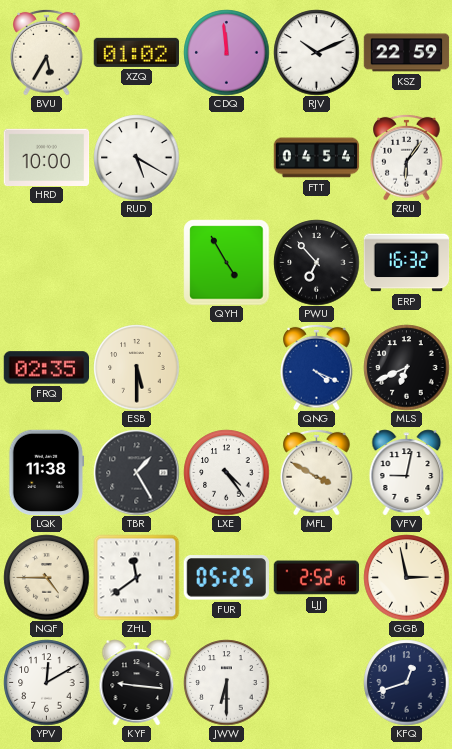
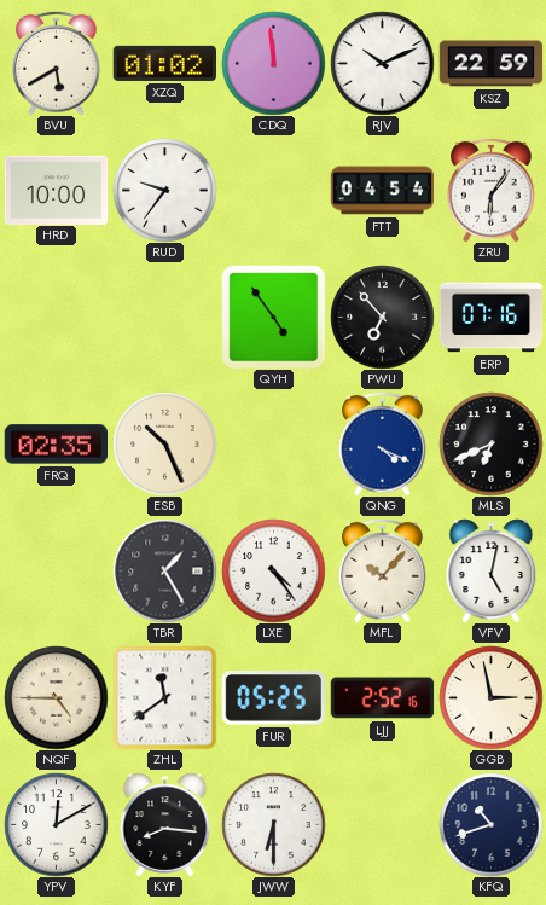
BVU: 5:35 -> 5:40
RUD: 5:20 -> 9:36
QYH: 4:55 -> 4:54
ERP: 16:32 -> 07:16
ESB: 5:30 -> 10:26
LQK: 11:38 -> none
MFL: 3:50 -> 10:07
VFV: 9:02 -> 5:02
KYF: 9:16 -> 8:16
KFQ: 12:42 -> 10:42
